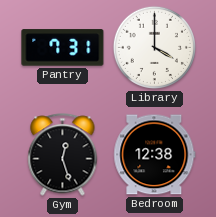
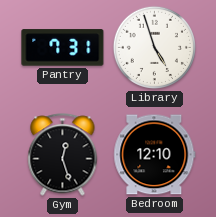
Library: 4:00 -> 4:57
Bedroom: 12:38 -> 12:10
